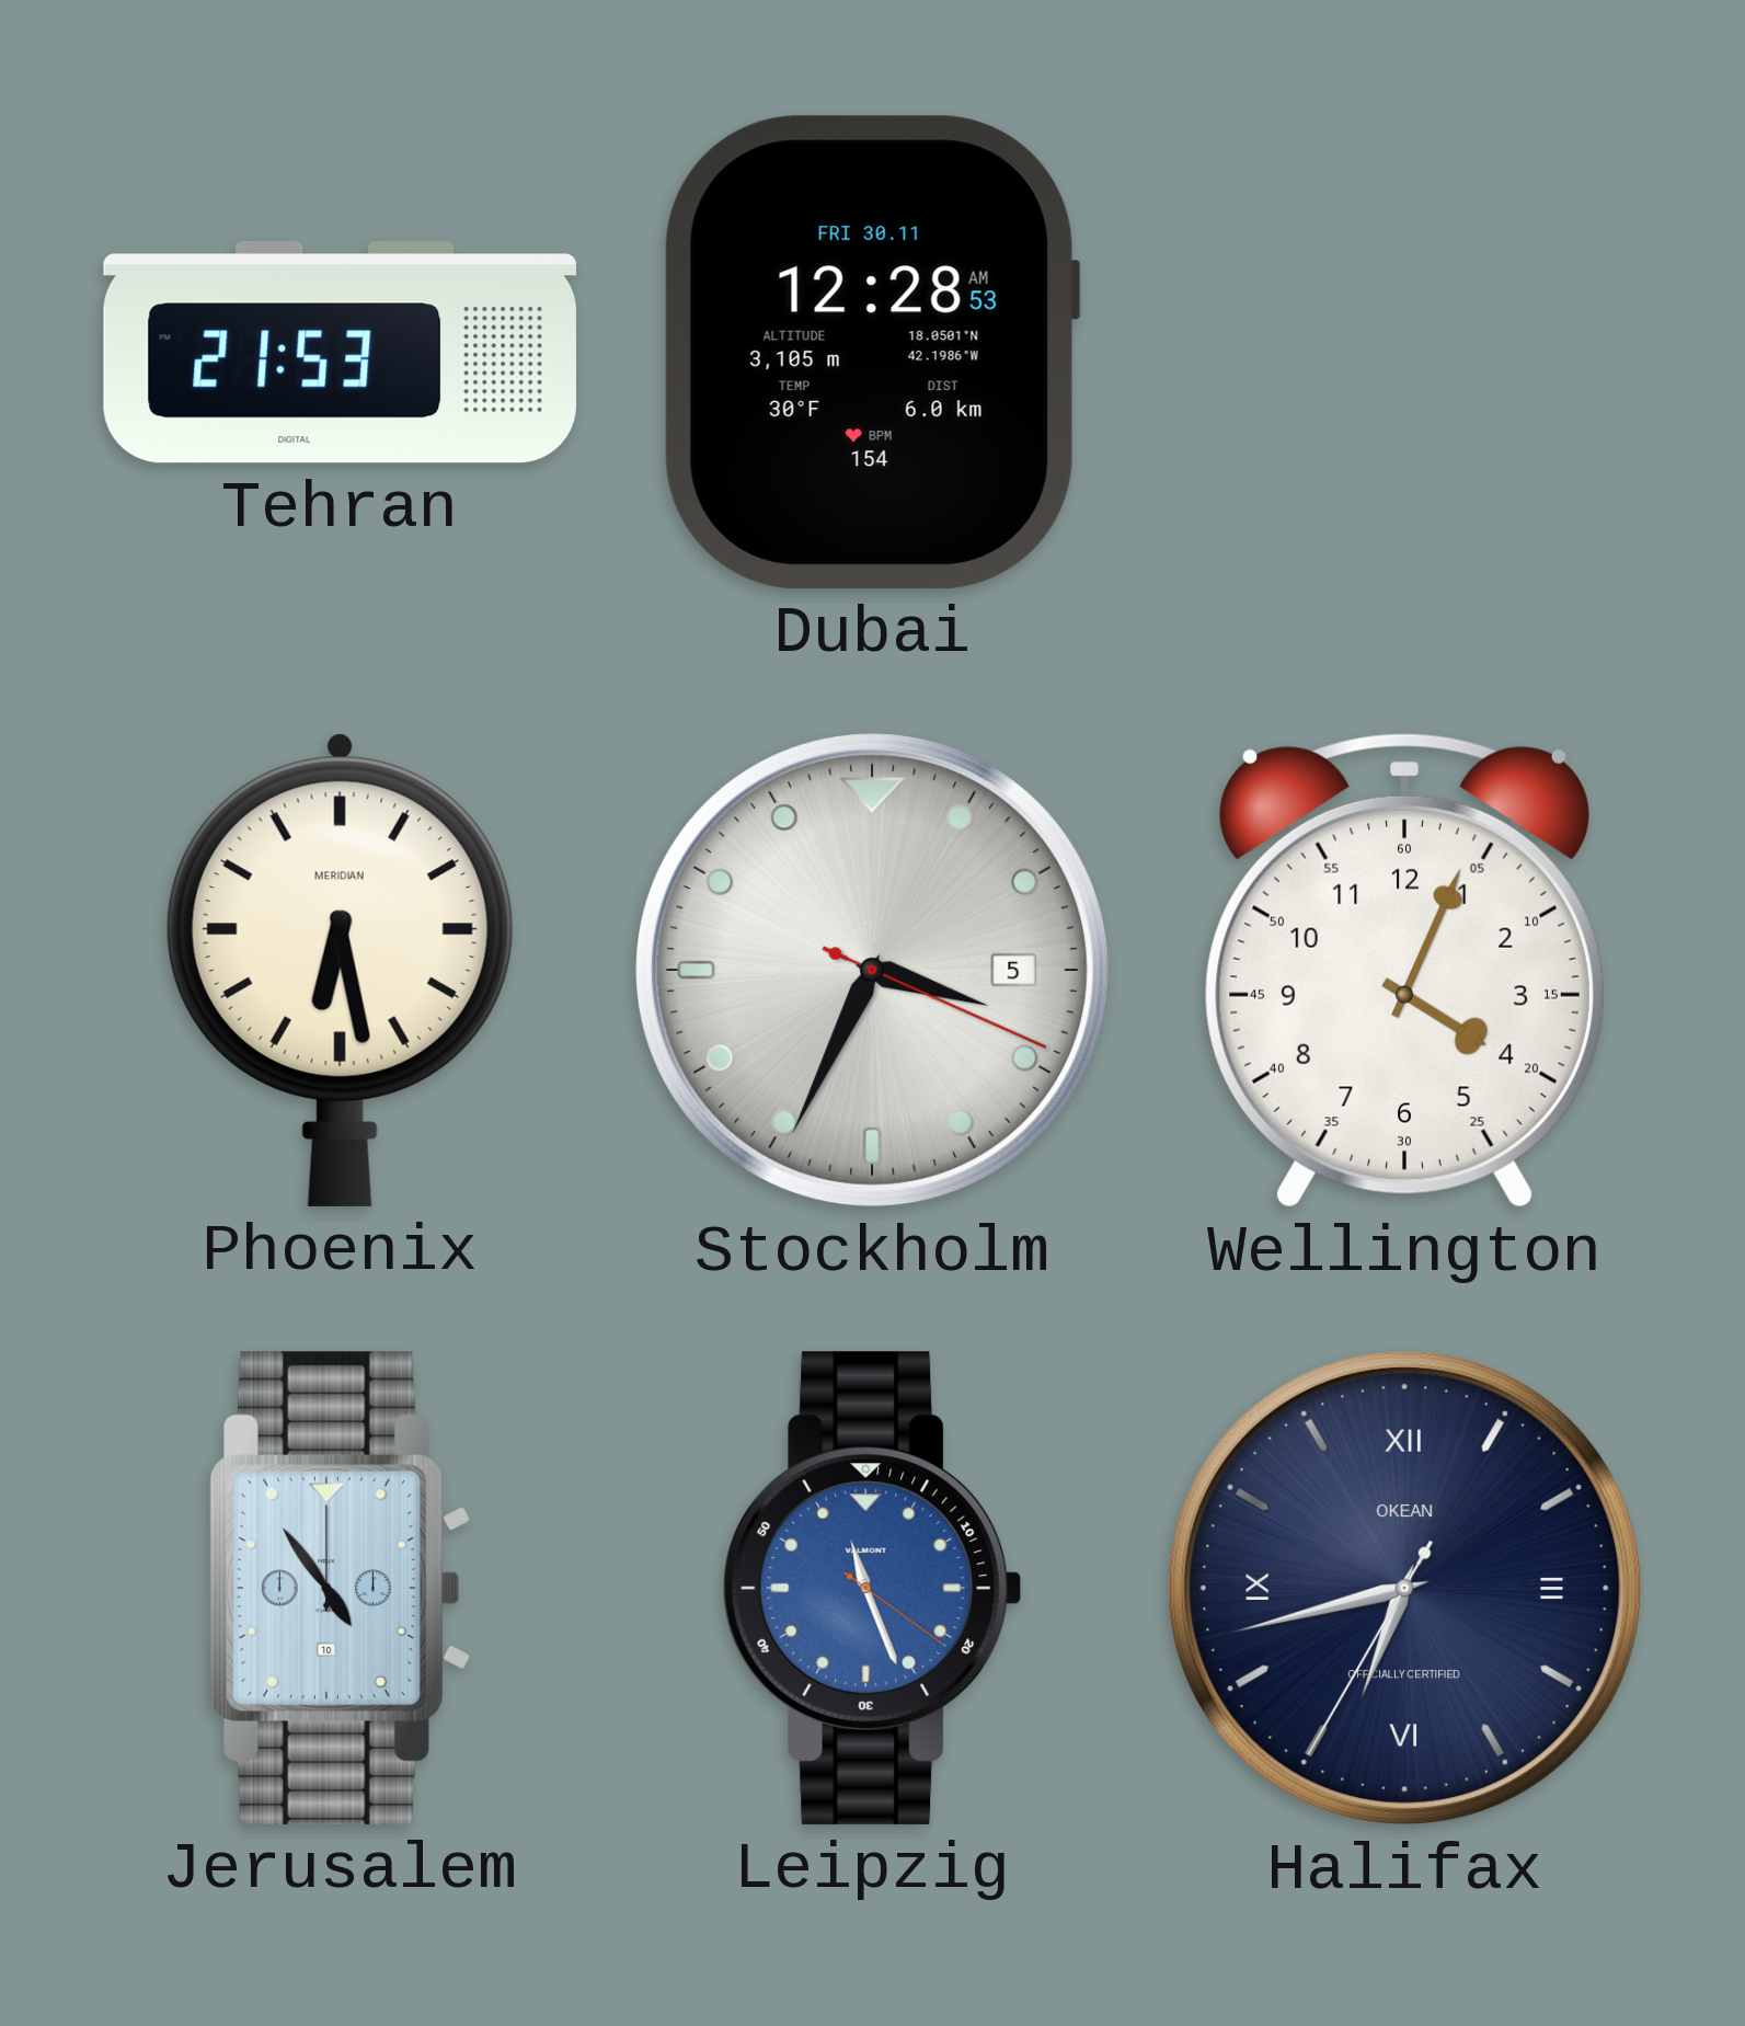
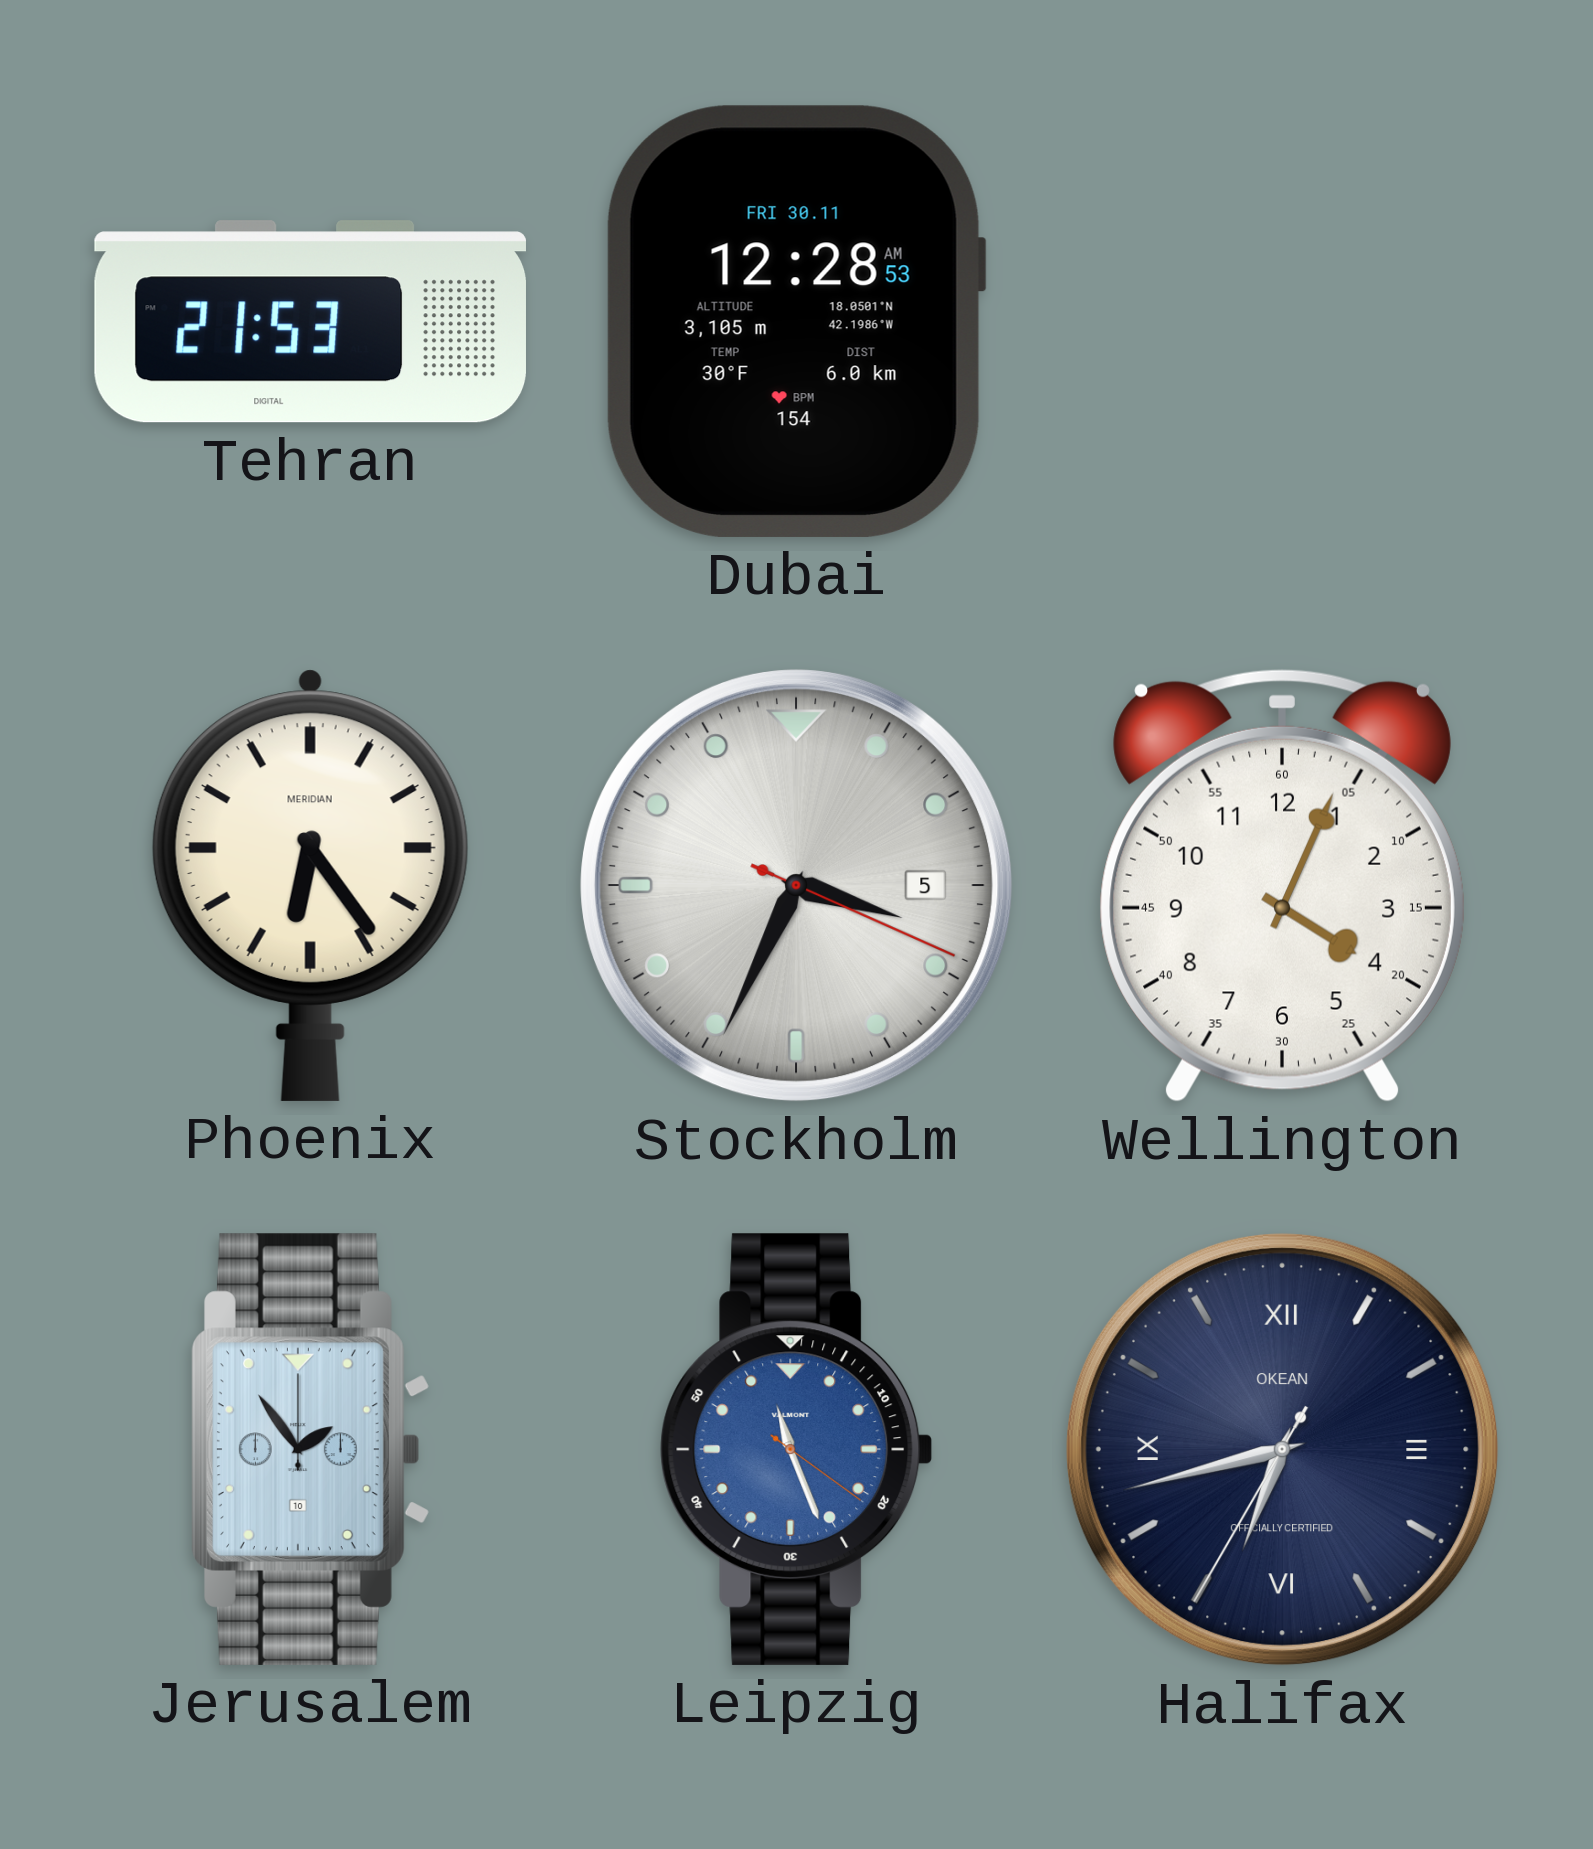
Phoenix: 6:28 -> 6:24
Jerusalem: 4:54 -> 1:54
